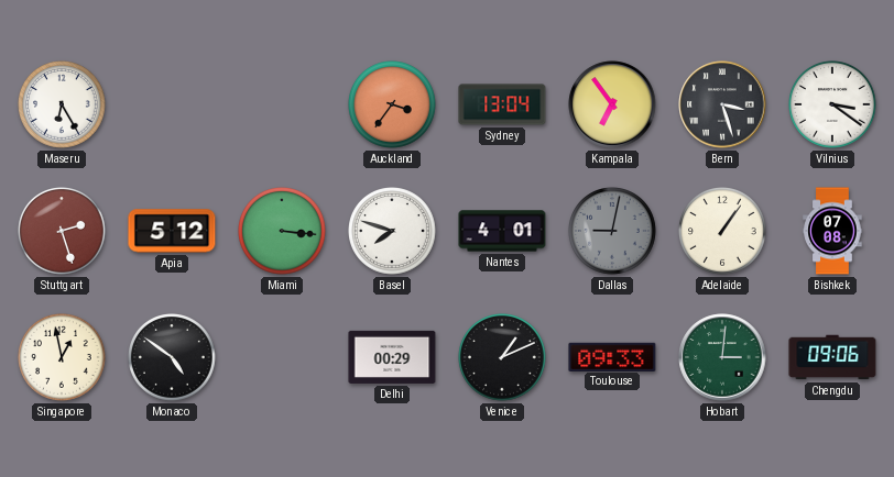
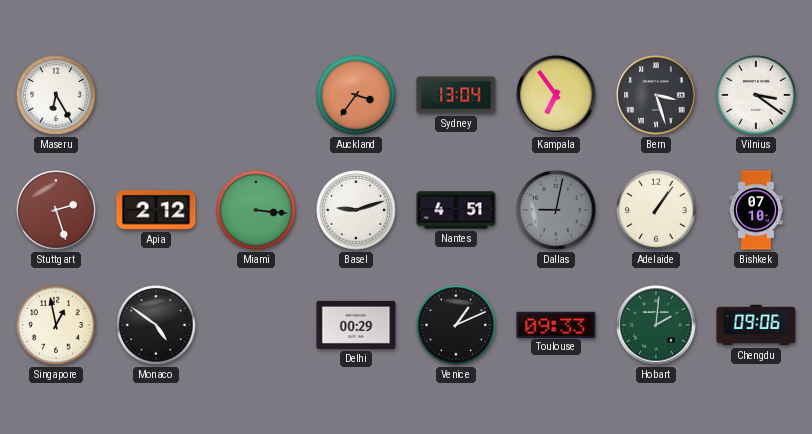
Apia: 5:12 -> 2:12
Basel: 7:48 -> 9:12
Nantes: 4:01 -> 4:51
Bishkek: 07:08 -> 07:10
Hobart: 3:01 -> 2:01
